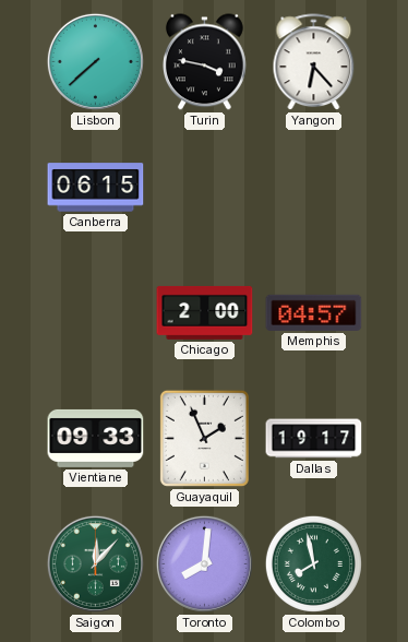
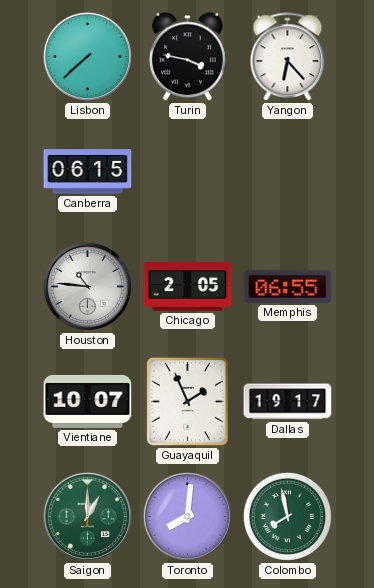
Houston: none -> 10:46
Chicago: 2:00 -> 2:05
Memphis: 04:57 -> 06:55
Vientiane: 09:33 -> 10:07
Saigon: 12:07 -> 1:00
